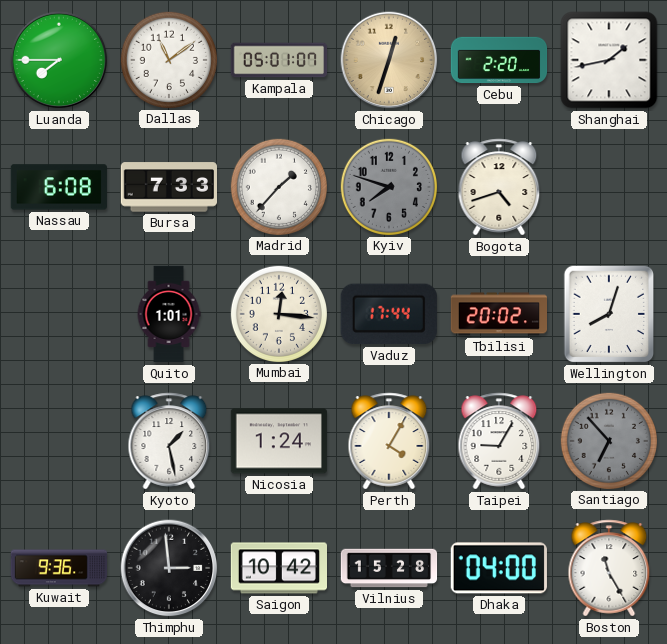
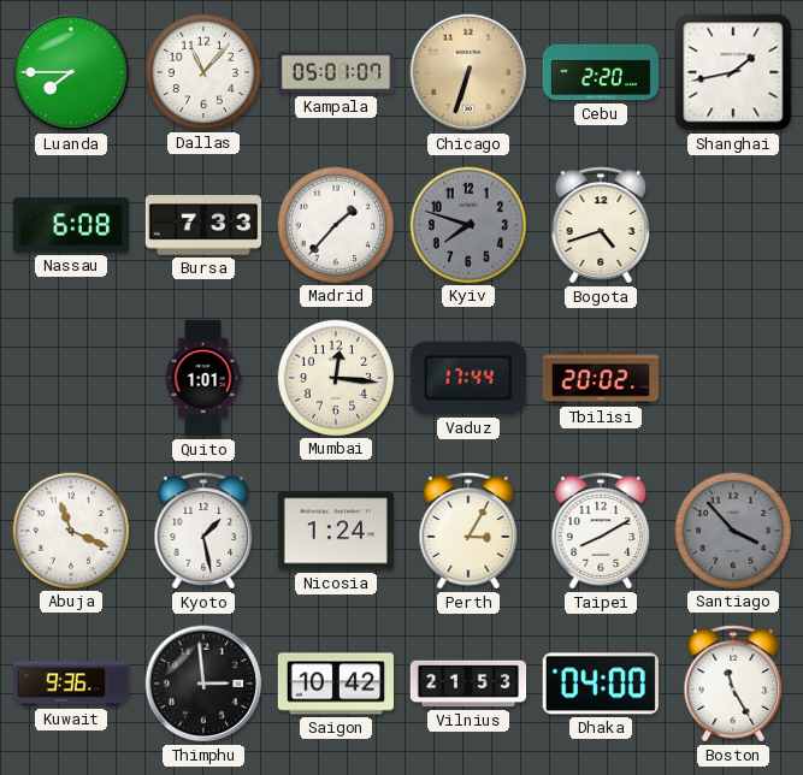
Dallas: 11:09 -> 11:07
Chicago: 12:33 -> 6:33
Wellington: 8:03 -> none
Abuja: none -> 11:19
Perth: 4:05 -> 3:05
Taipei: 9:05 -> 8:10
Santiago: 6:53 -> 3:53
Vilnius: 15:28 -> 21:53
